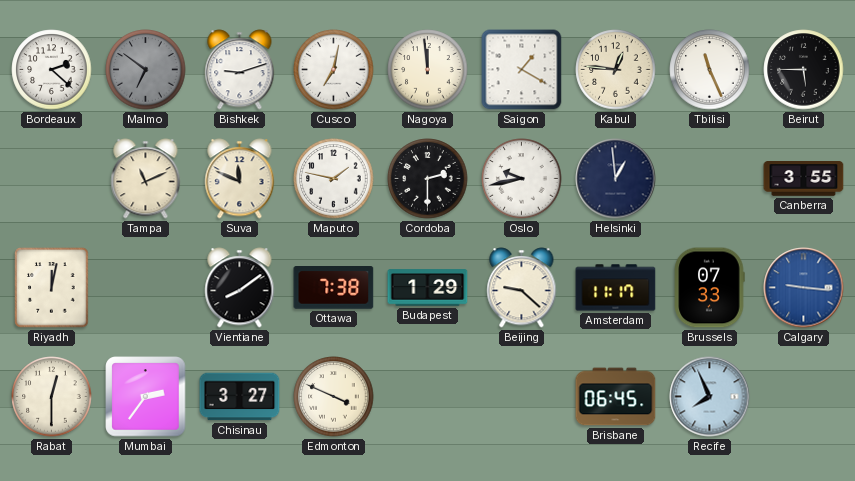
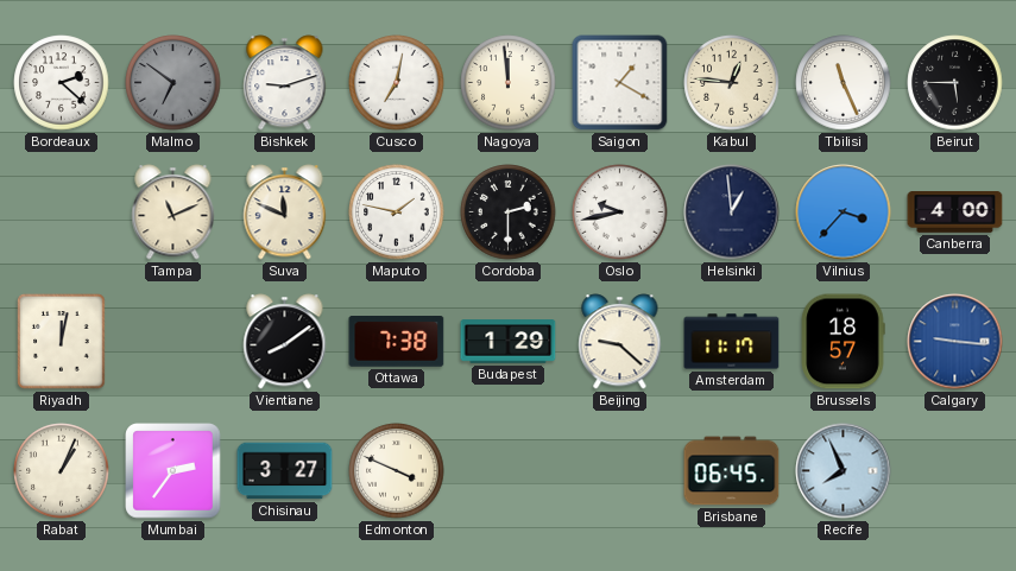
Vilnius: none -> 3:37
Canberra: 3:55 -> 4:00
Brussels: 07:33 -> 18:57
Rabat: 12:30 -> 1:04
